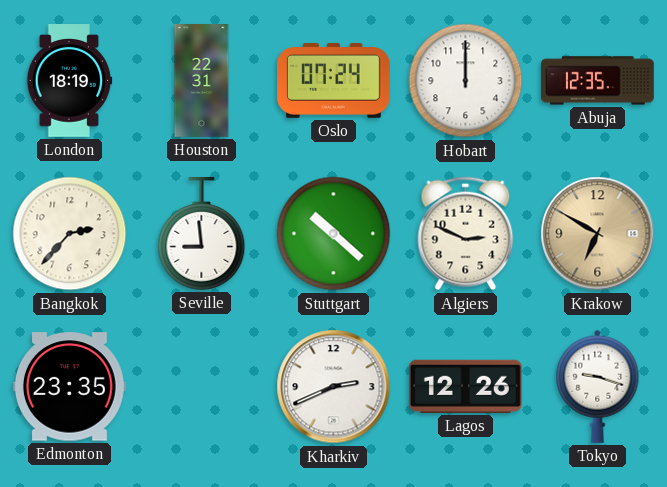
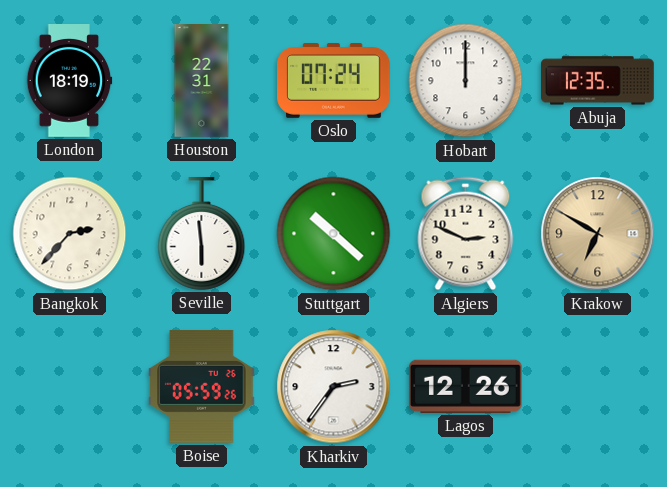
Seville: 8:59 -> 5:59
Edmonton: 23:35 -> none
Boise: none -> 05:59
Kharkiv: 2:41 -> 2:36
Tokyo: 9:18 -> none
